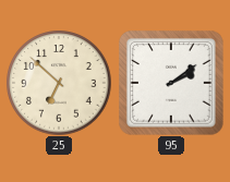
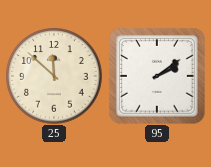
25: 6:52 -> 11:52
